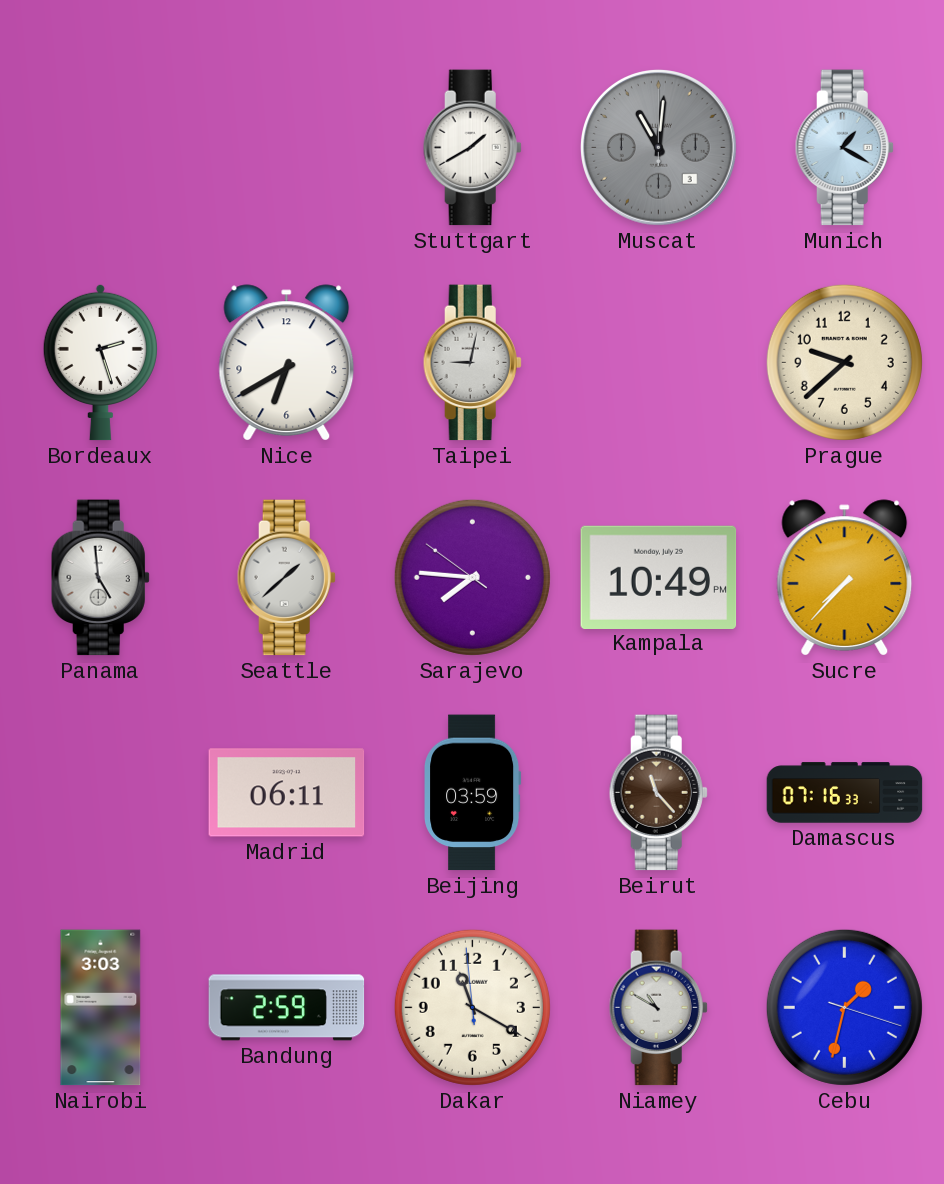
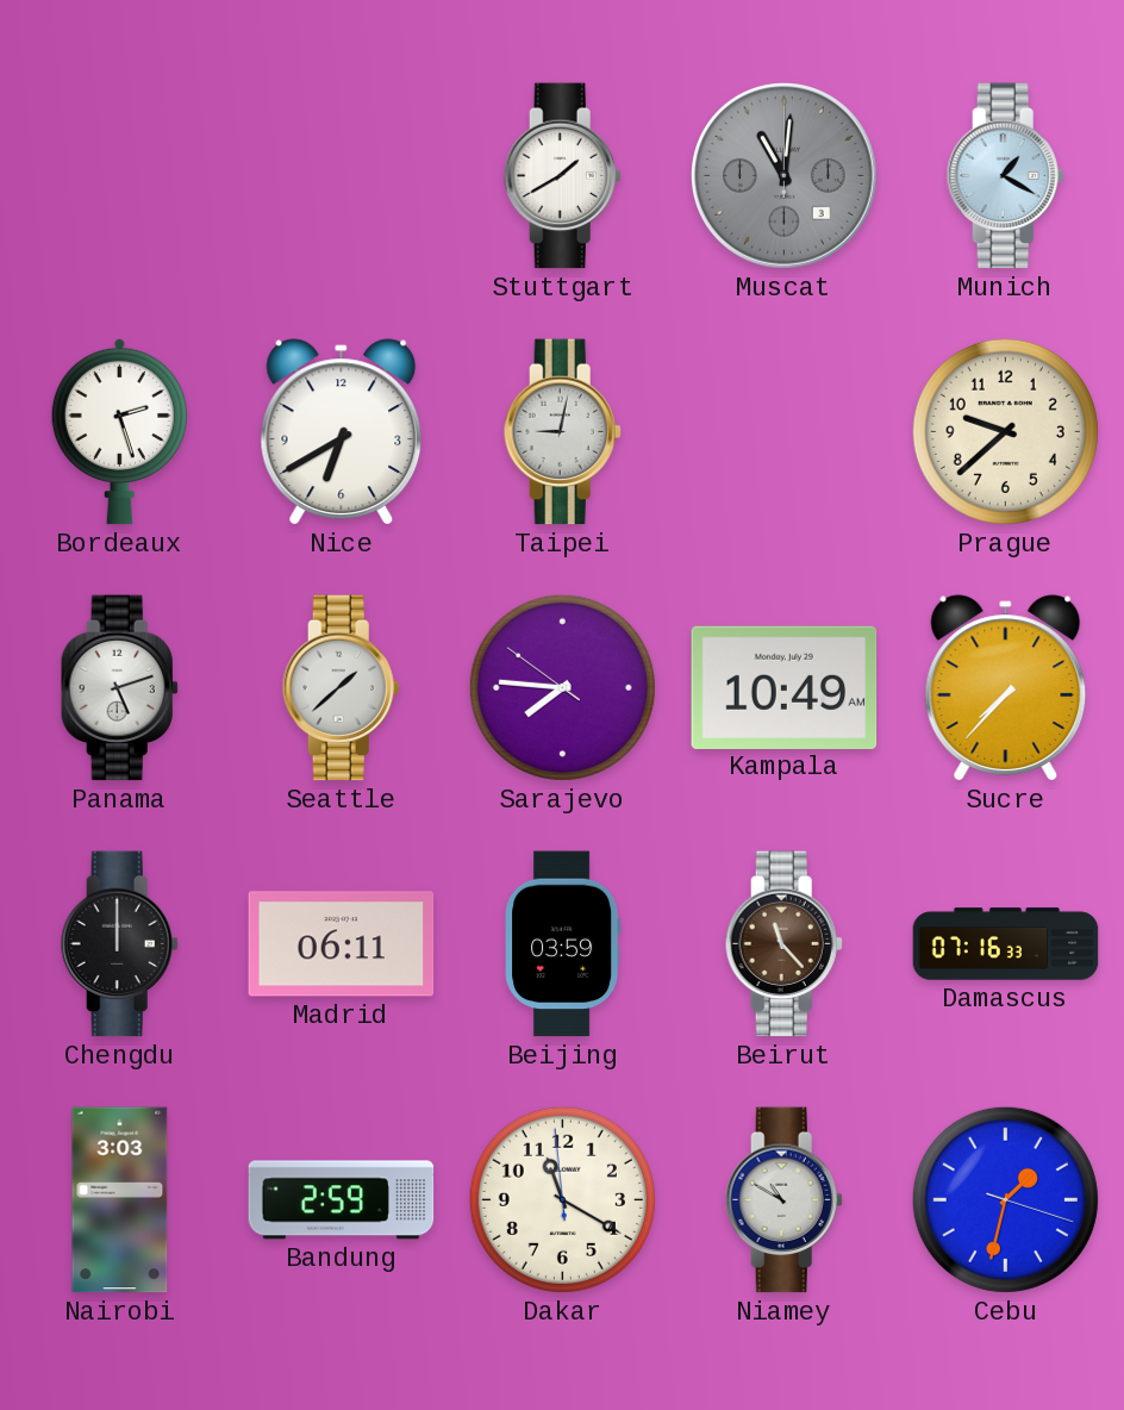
Panama: 4:59 -> 5:12
Kampala: 10:49 PM -> 10:49 AM
Chengdu: none -> 12:00
